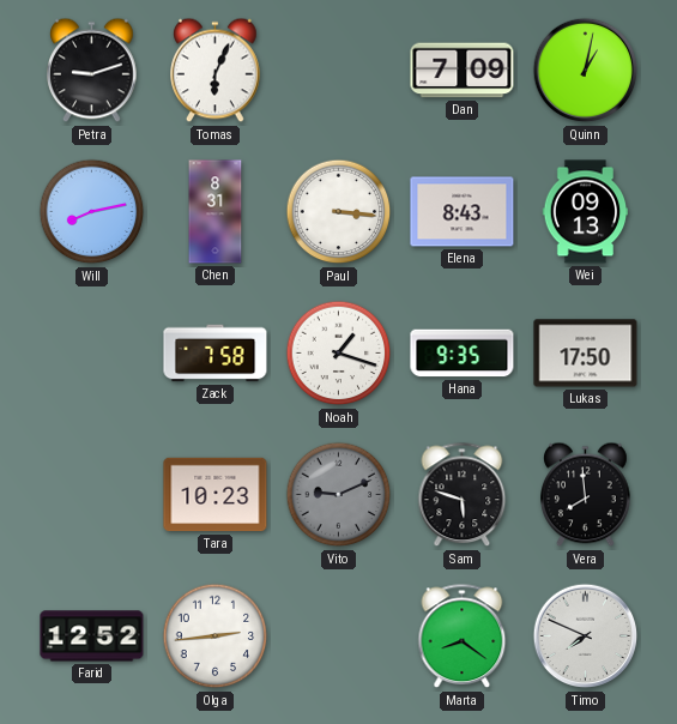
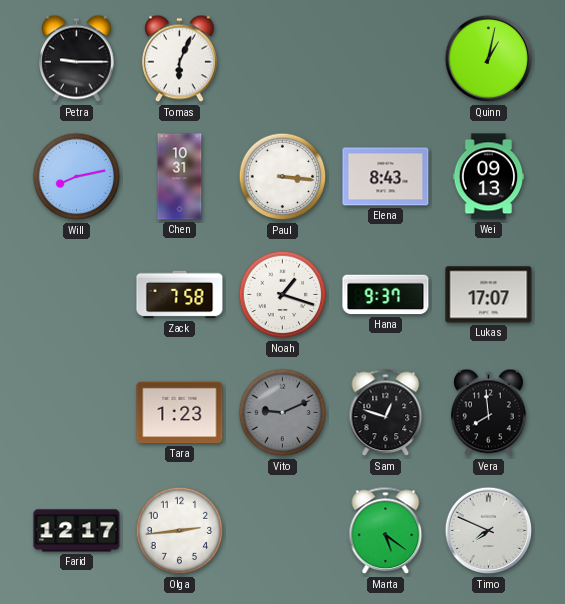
Petra: 9:12 -> 9:15
Dan: 7:09 -> none
Chen: 8:31 -> 10:31
Hana: 9:35 -> 9:37
Lukas: 17:50 -> 17:07
Tara: 10:23 -> 1:23
Sam: 5:48 -> 12:48
Farid: 12:52 -> 12:17
Marta: 8:21 -> 5:21
